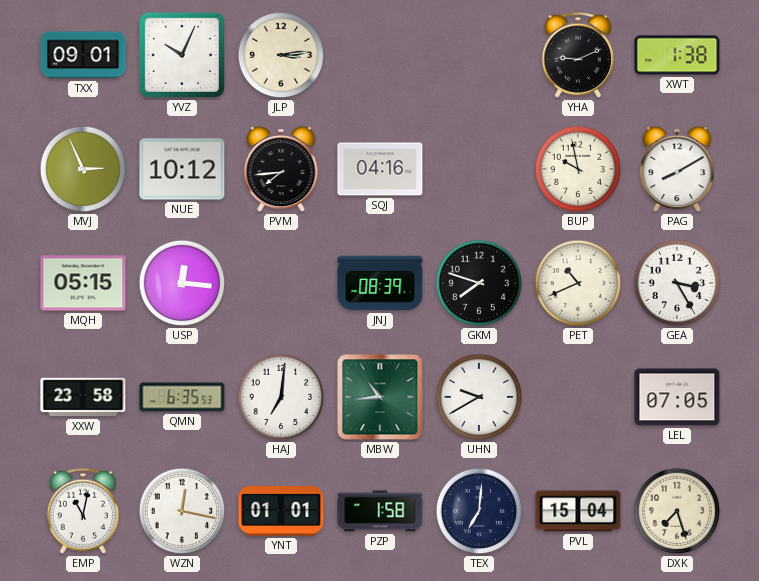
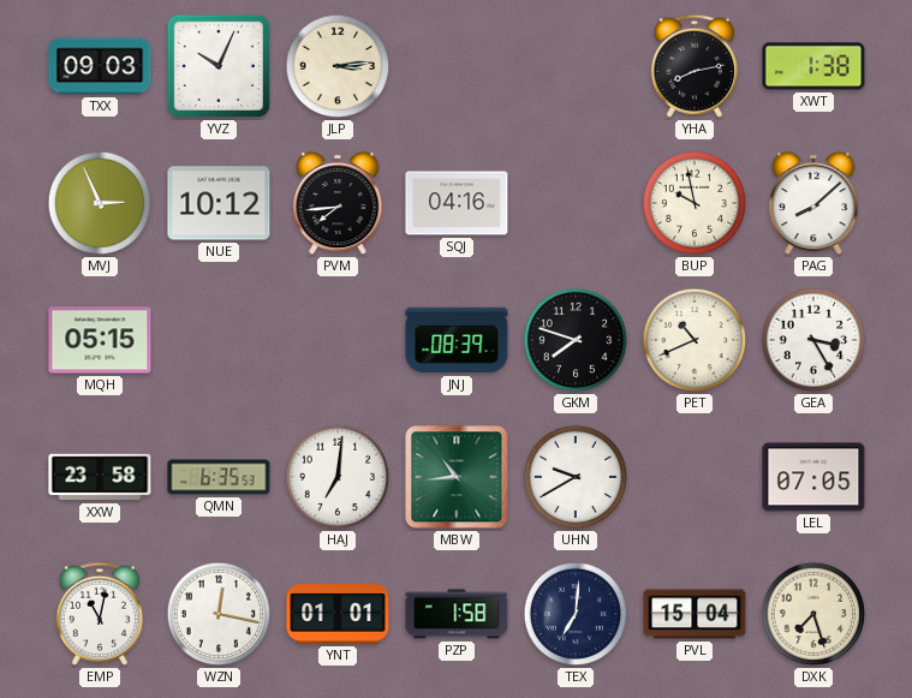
TXX: 09:01 -> 09:03
YHA: 9:11 -> 8:13
PAG: 8:10 -> 8:08
USP: 12:16 -> none
